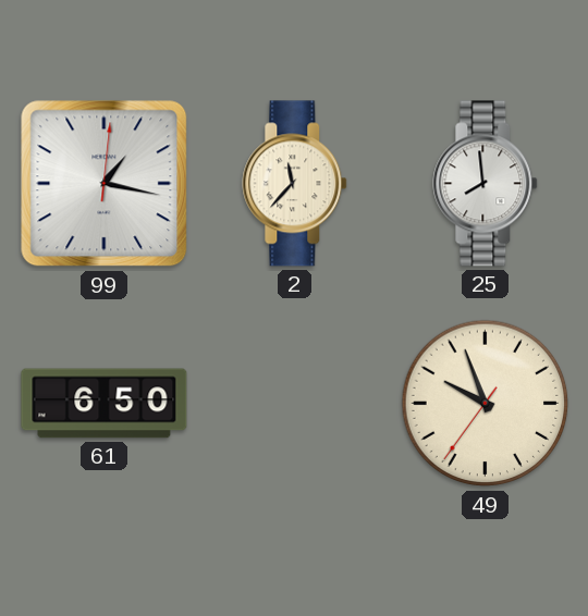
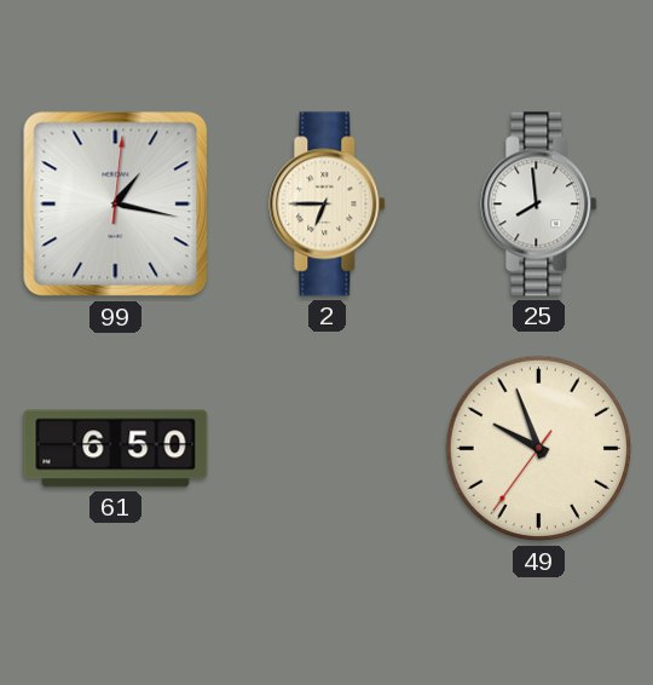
2: 11:37 -> 6:45
